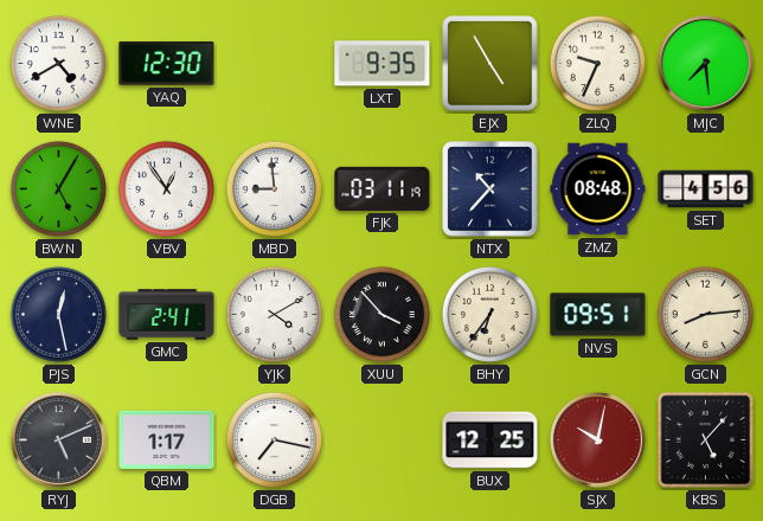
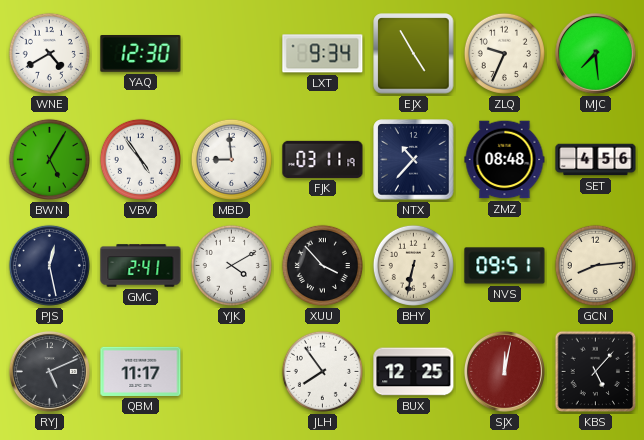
LXT: 9:35 -> 9:34
VBV: 12:54 -> 4:54
BHY: 6:36 -> 6:32
QBM: 1:17 -> 11:17
DGB: 7:17 -> none
JLH: none -> 7:54
SJX: 10:02 -> 12:02
